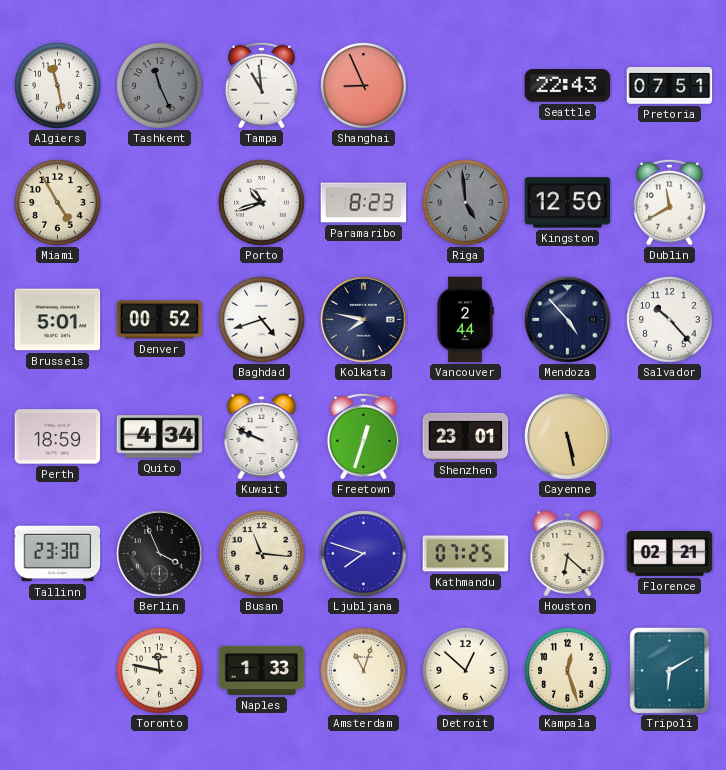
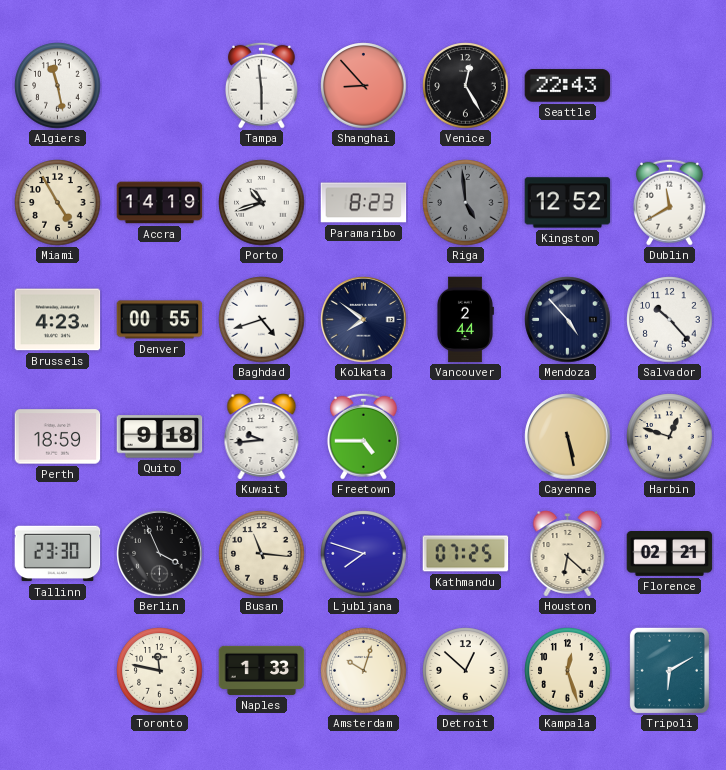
Tashkent: 11:26 -> none
Tampa: 10:59 -> 5:59
Shanghai: 8:56 -> 8:53
Venice: none -> 12:25
Pretoria: 07:51 -> none
Accra: none -> 14:19
Kingston: 12:50 -> 12:52
Brussels: 5:01 -> 4:23
Denver: 00:52 -> 00:55
Kolkata: 7:47 -> 7:51
Quito: 4:34 -> 9:18
Kuwait: 9:49 -> 9:44
Freetown: 12:33 -> 4:45
Shenzhen: 23:01 -> none
Harbin: none -> 12:48
Amsterdam: 11:03 -> 10:03
